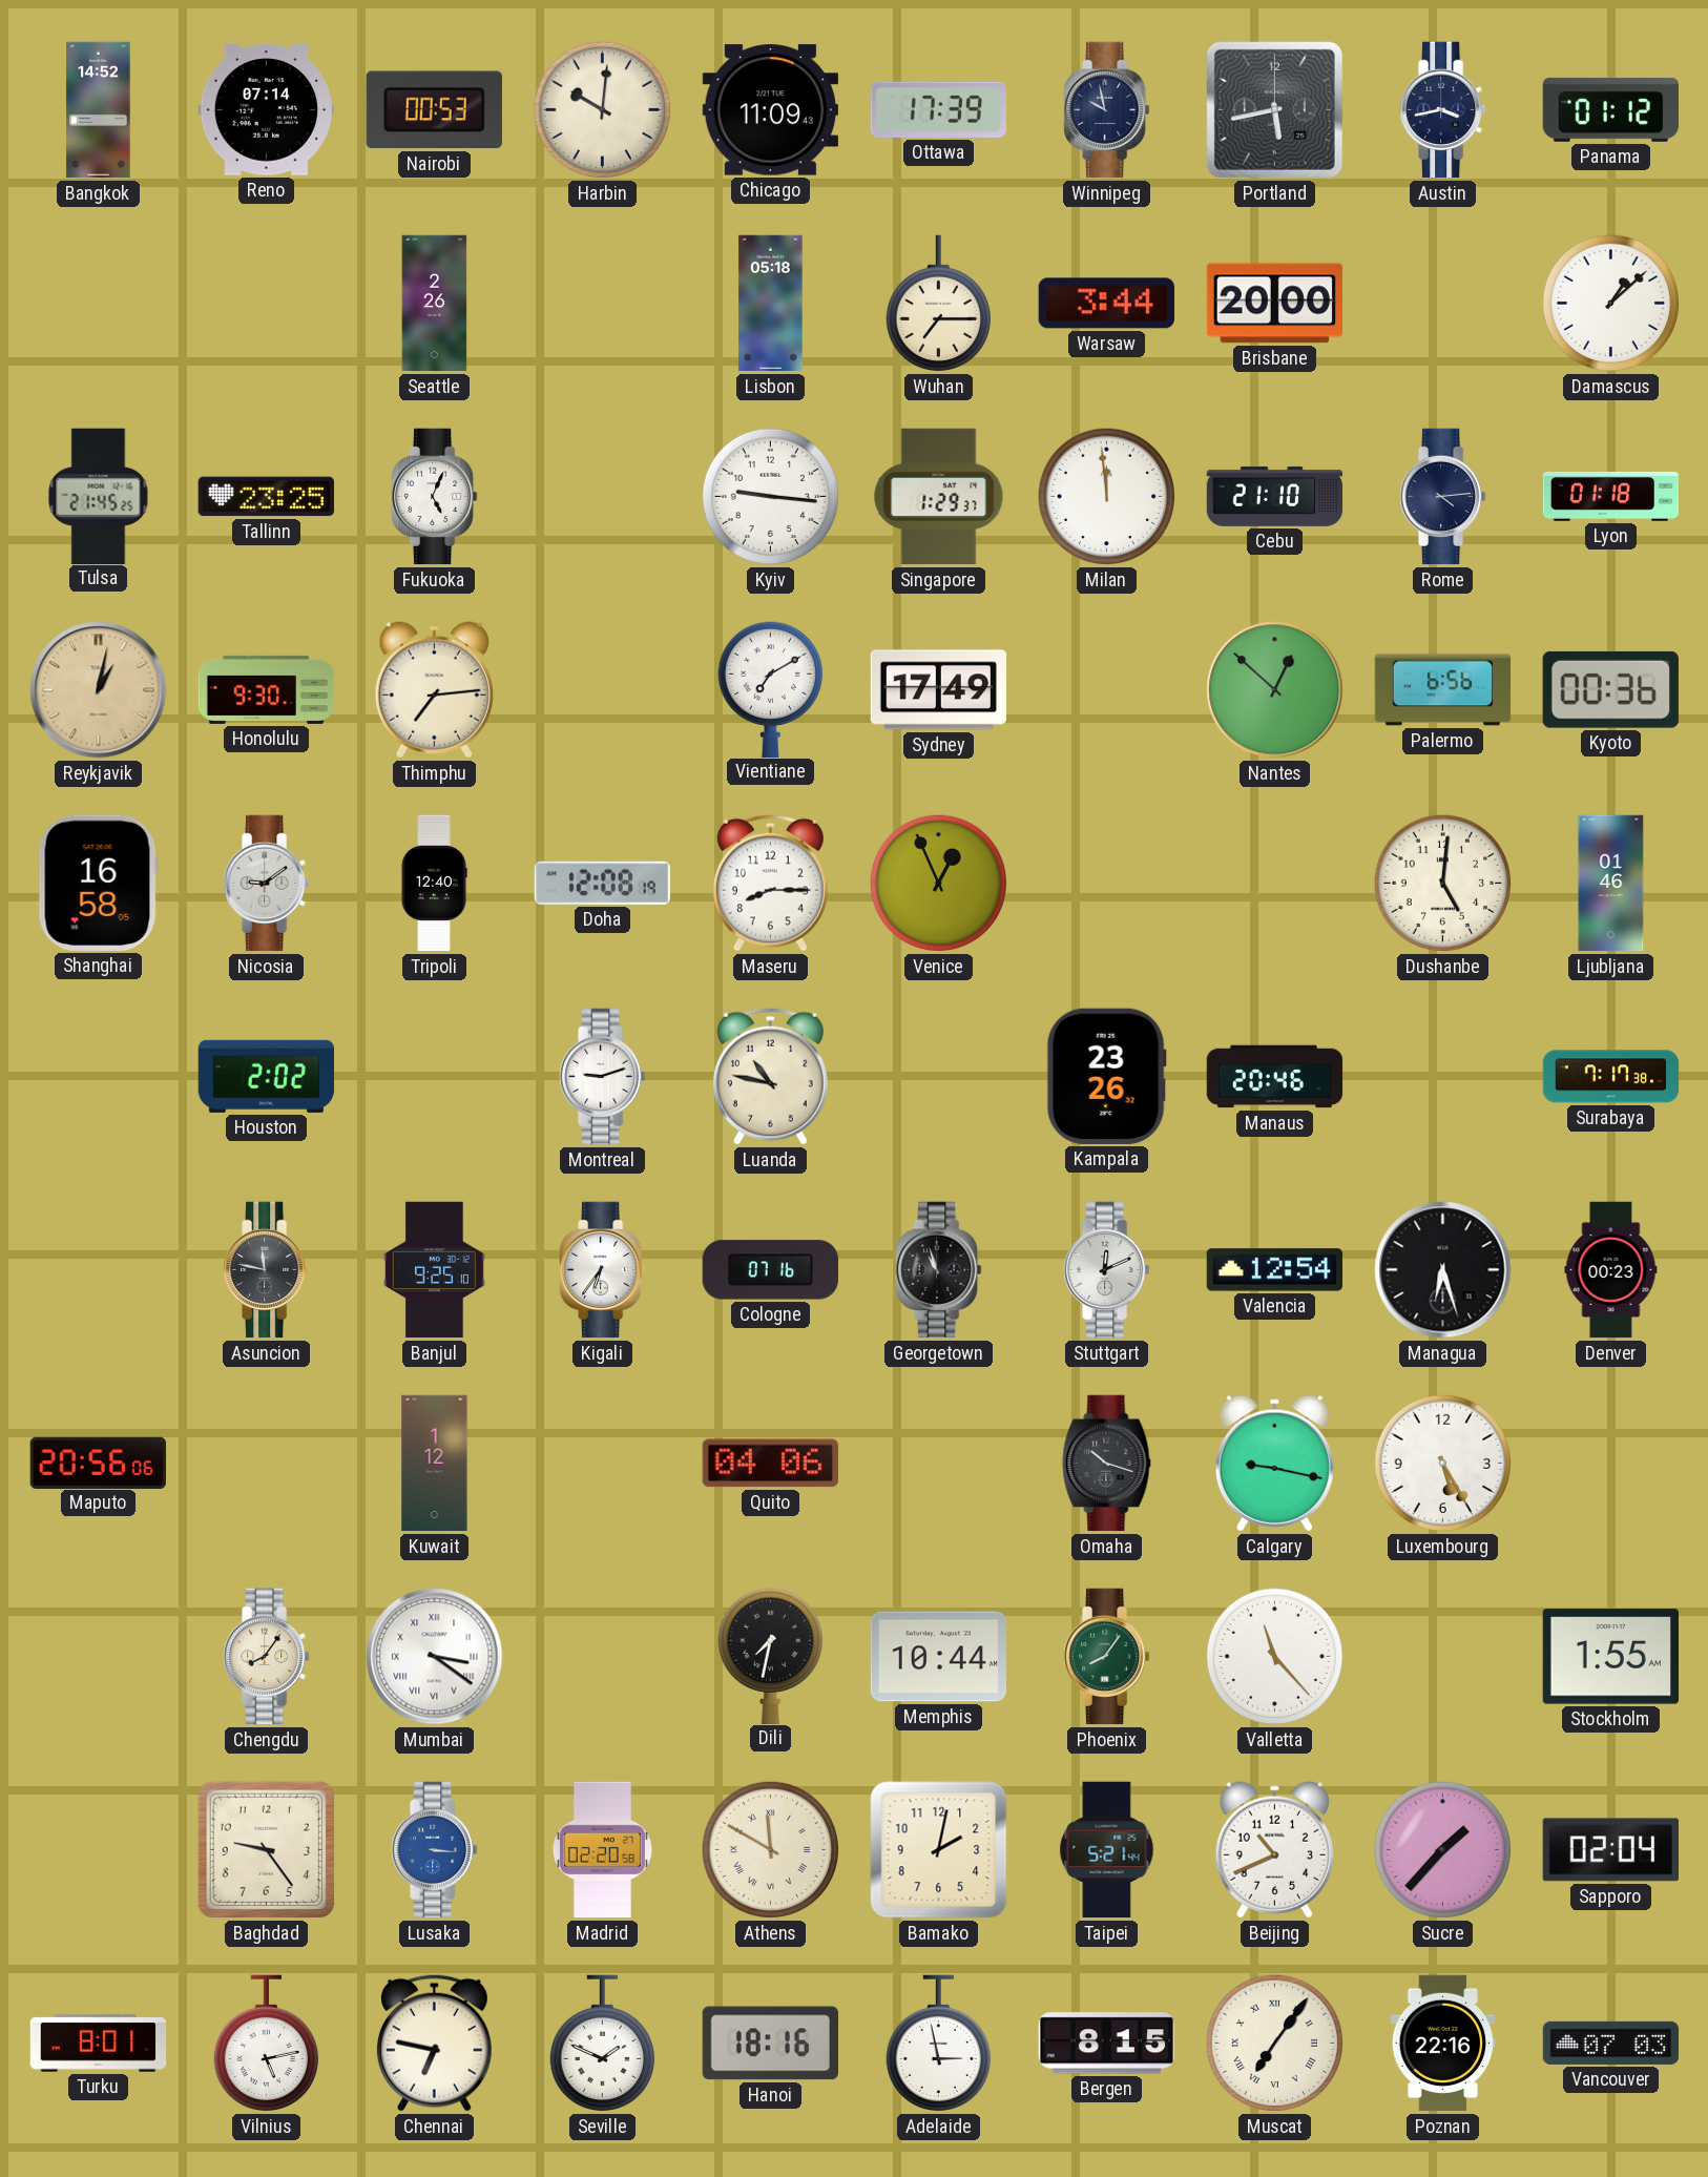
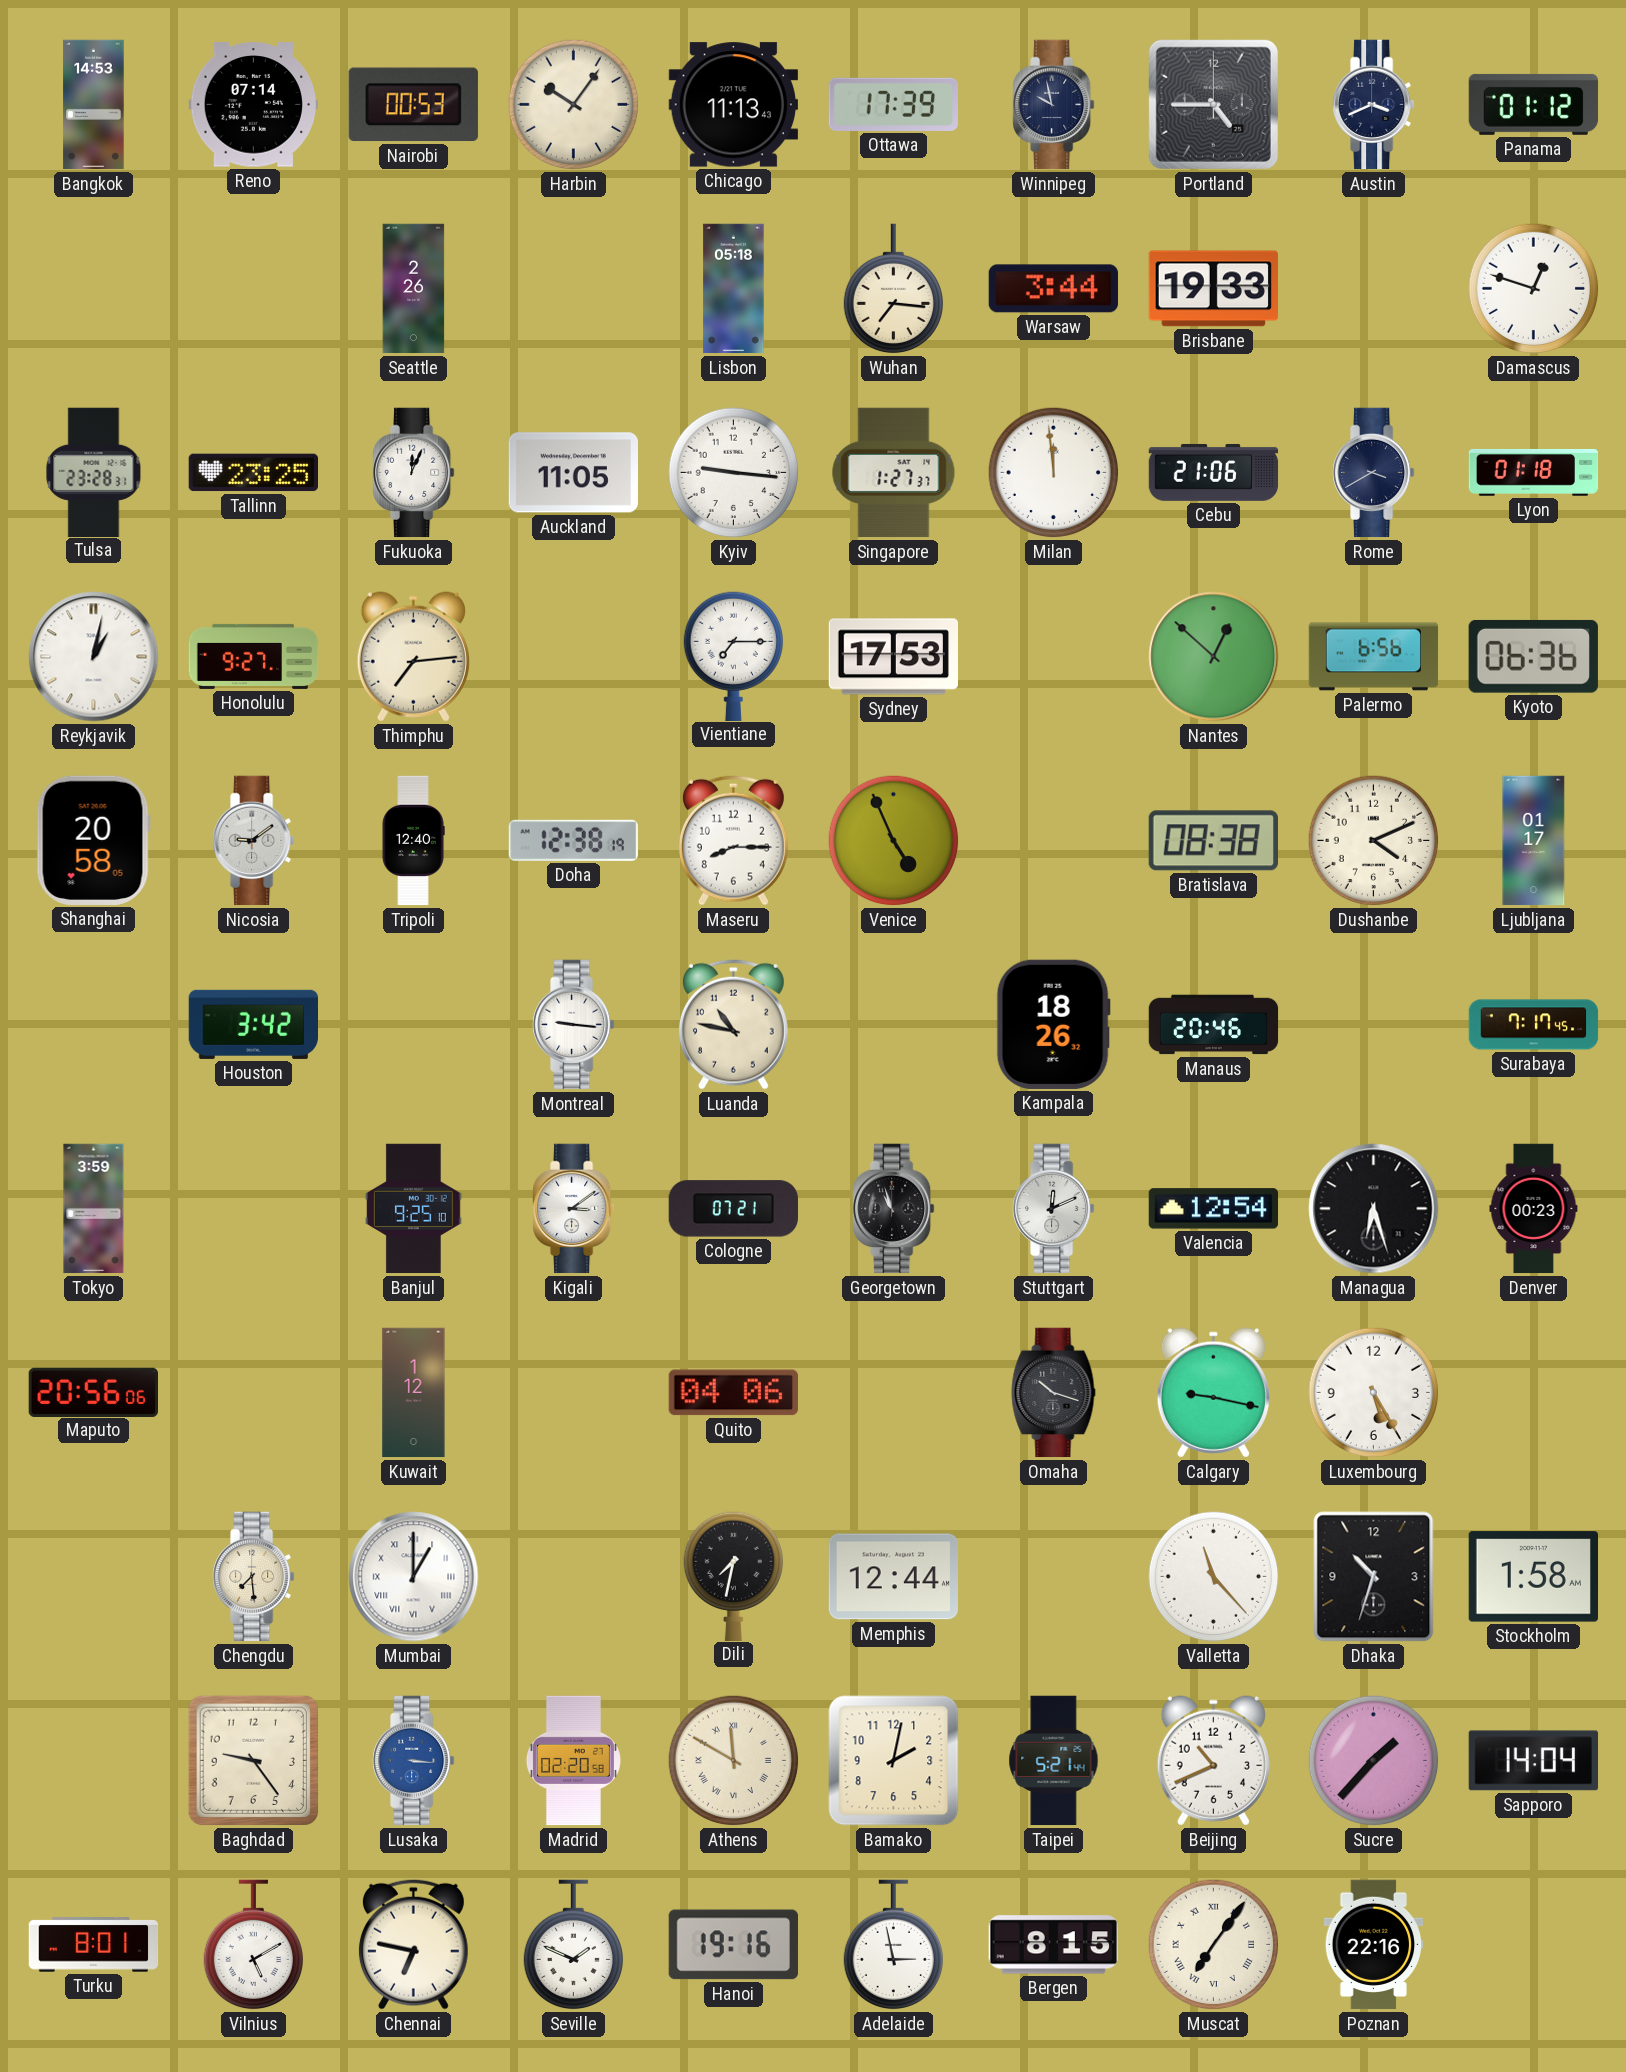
Bangkok: 14:52 -> 14:53
Harbin: 10:01 -> 10:06
Chicago: 11:09 -> 11:13
Portland: 5:43 -> 4:45
Austin: 3:43 -> 3:41
Wuhan: 7:15 -> 7:16
Brisbane: 20:00 -> 19:33
Damascus: 1:08 -> 12:48
Tulsa: 21:45 -> 23:28
Fukuoka: 5:04 -> 12:04
Auckland: none -> 11:05
Singapore: 1:29 -> 1:27
Cebu: 21:10 -> 21:06
Rome: 4:14 -> 3:40
Reykjavik dial: champagne -> white
Honolulu: 9:30 -> 9:27
Vientiane: 7:10 -> 7:15
Sydney: 17:49 -> 17:53
Kyoto: 00:36 -> 06:36
Shanghai: 16:58 -> 20:58
Doha: 12:08 -> 12:38
Venice: 12:56 -> 4:56
Bratislava: none -> 08:38
Dushanbe: 5:01 -> 4:11
Ljubljana: 01:46 -> 01:17
Houston: 2:02 -> 3:42
Montreal: 9:12 -> 9:16
Kampala: 23:26 -> 18:26
Surabaya: 7:17:38 -> 7:17:45
Tokyo: none -> 3:59
Asuncion: 11:47 -> none
Kigali: 6:36 -> 3:09
Cologne: 07:16 -> 07:21
Chengdu: 8:06 -> 7:29
Mumbai: 3:21 -> 1:00
Memphis: 10:44 -> 12:44
Phoenix: 8:06 -> none
Dhaka: none -> 10:33
Stockholm: 1:55 -> 1:58
Sapporo: 02:04 -> 14:04
Vilnius: 5:13 -> 5:10
Hanoi: 18:16 -> 19:16
Vancouver: 07:03 -> none
